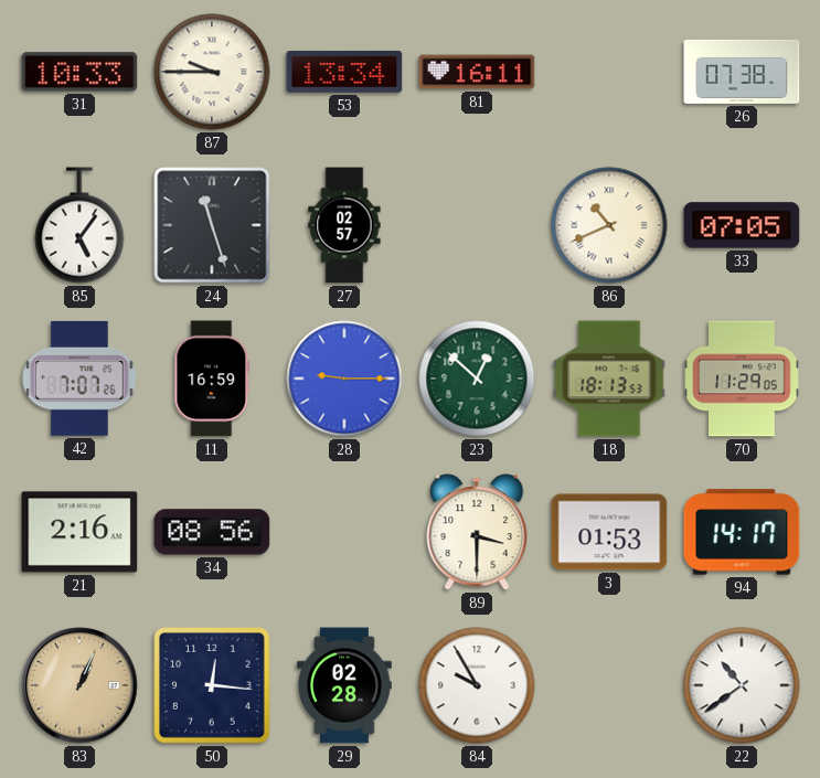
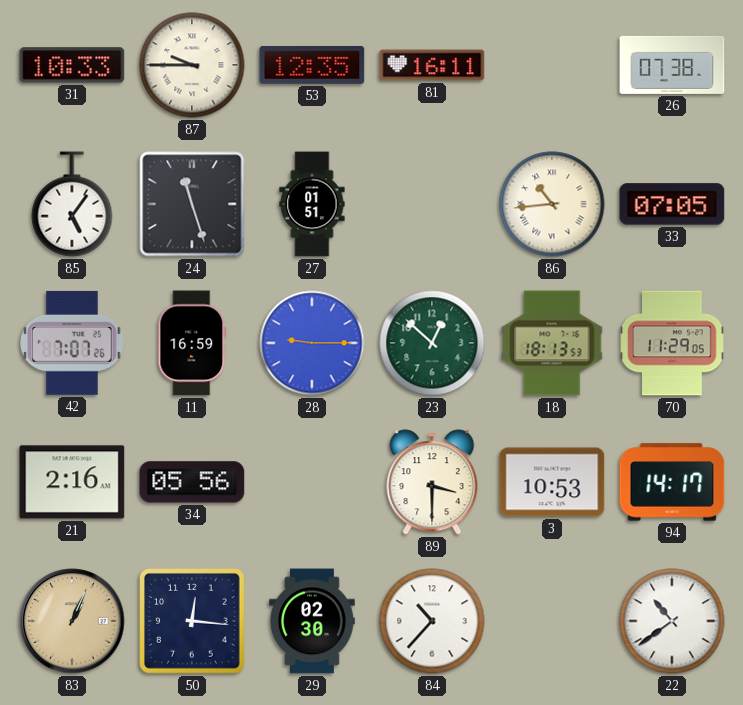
53: 13:34 -> 12:35
27: 02:57 -> 01:51
86: 10:41 -> 10:44
34: 08:56 -> 05:56
3: 01:53 -> 10:53
29: 02:28 -> 02:30
84: 9:55 -> 10:37
